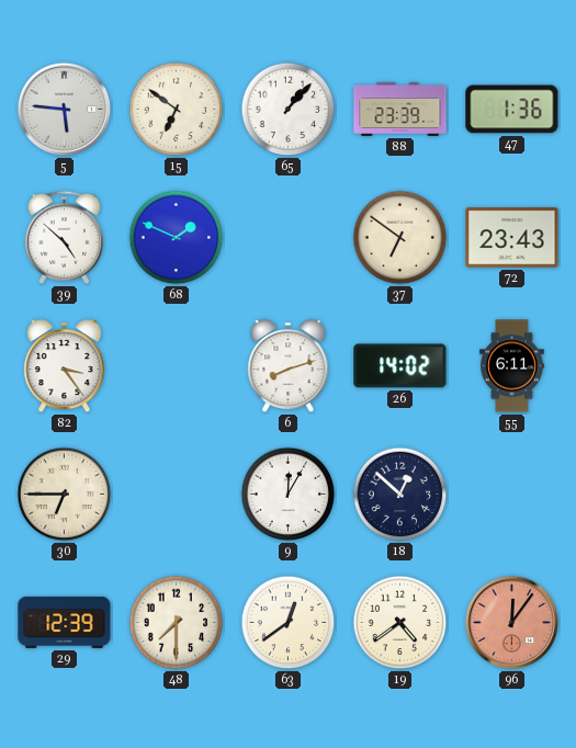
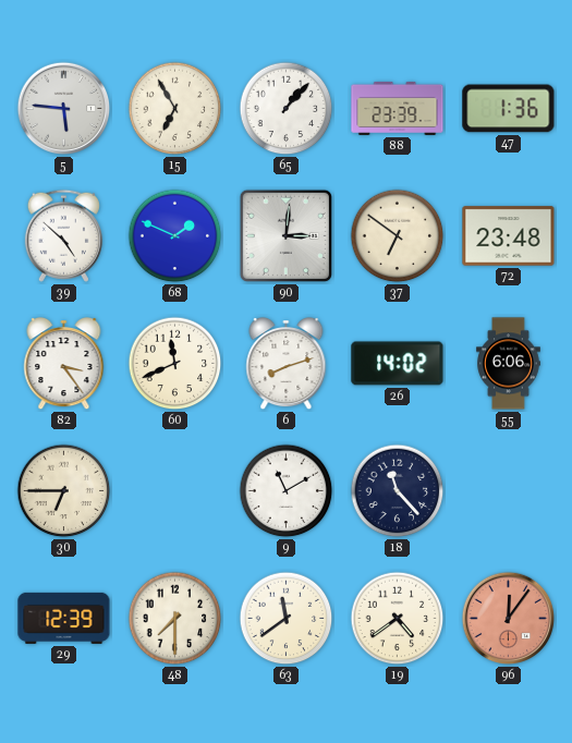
15: 6:51 -> 6:55
90: none -> 3:01
72: 23:43 -> 23:48
60: none -> 11:41
55: 6:11 -> 6:06
9: 12:05 -> 11:10
18: 12:52 -> 11:23
63: 12:39 -> 11:39
